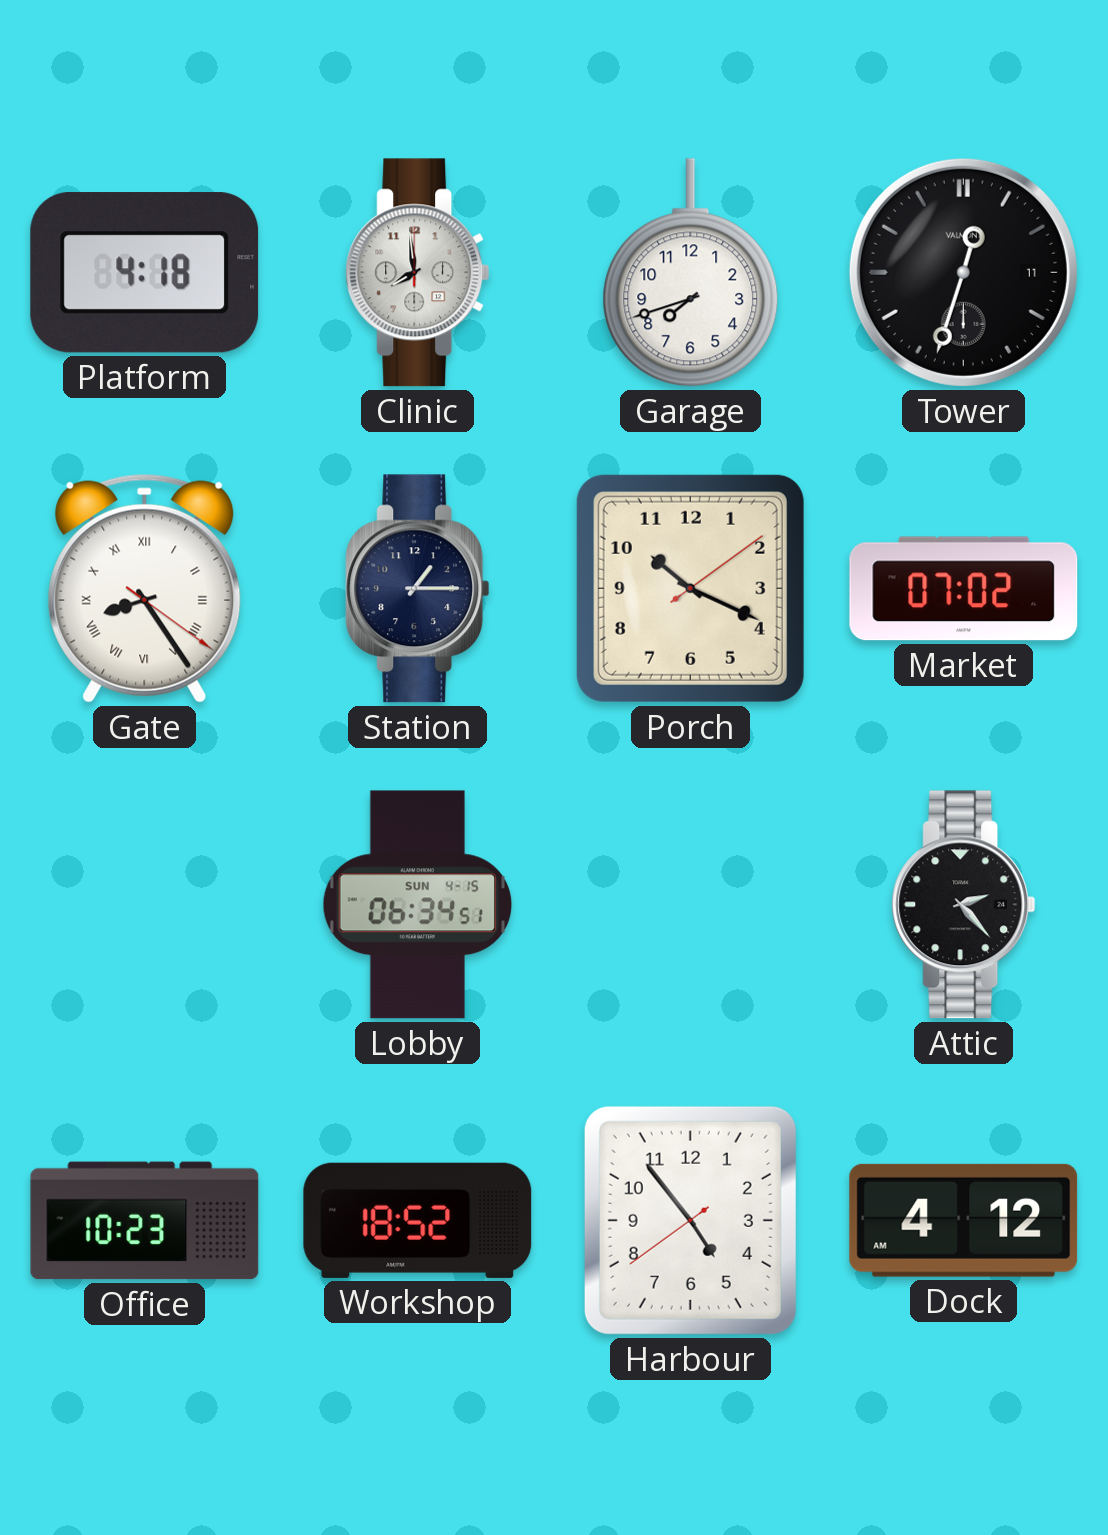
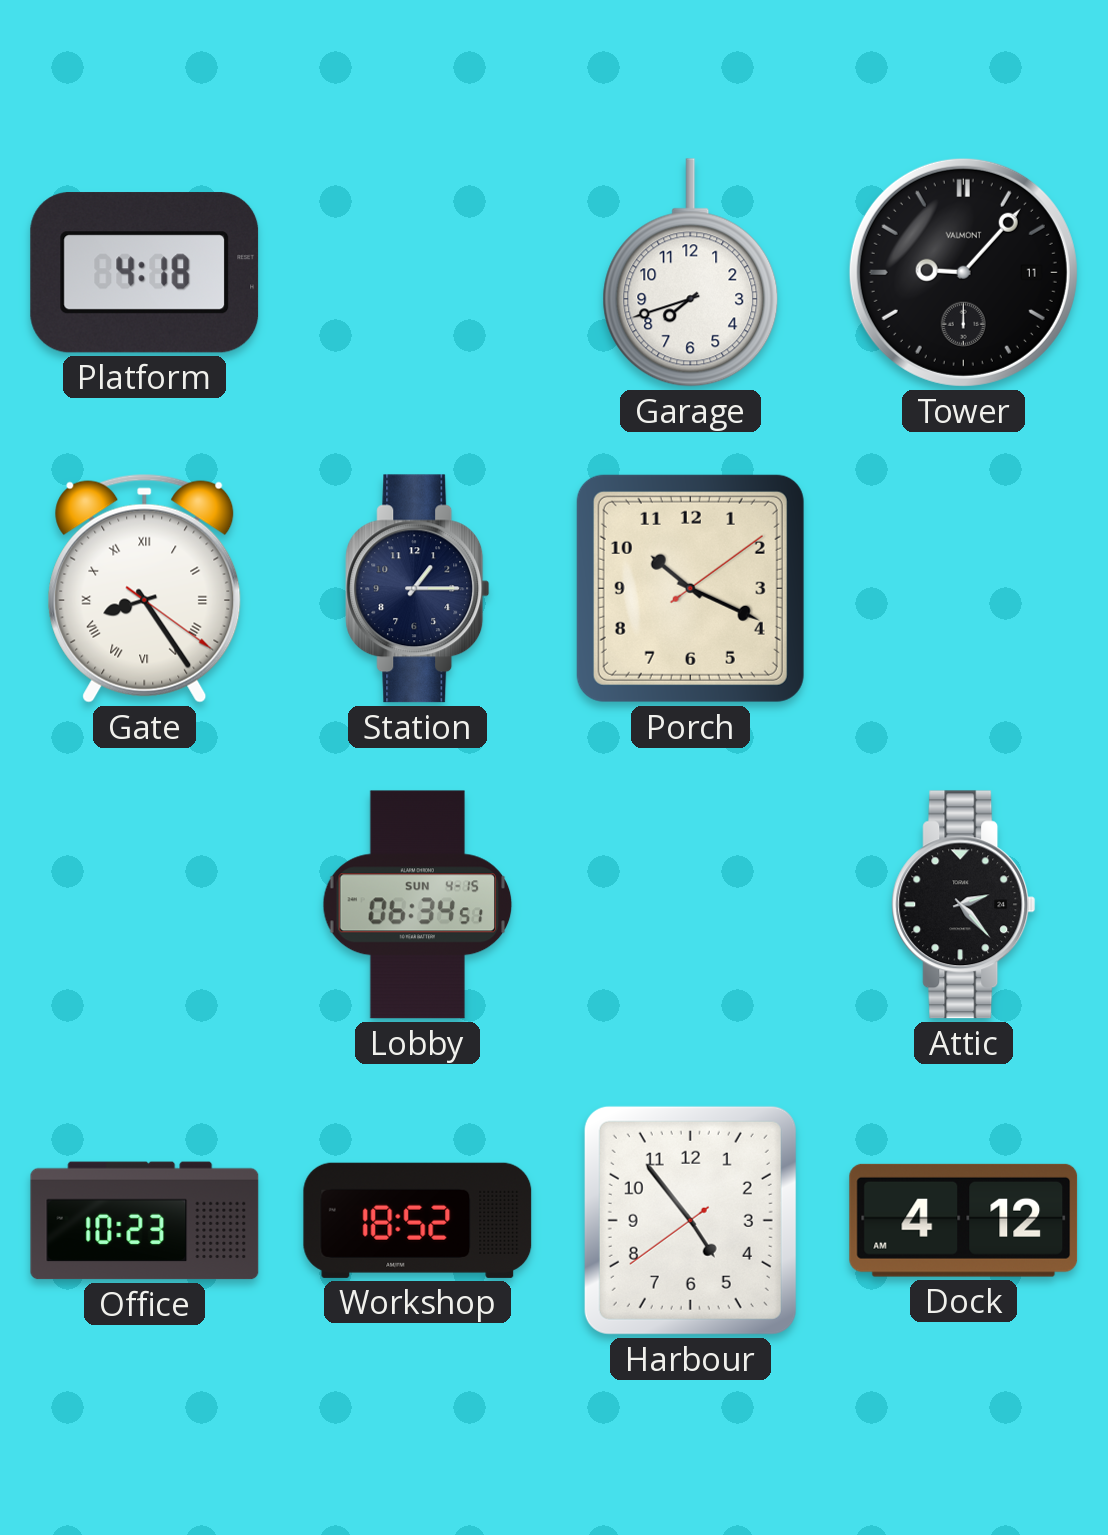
Clinic: 7:59 -> none
Tower: 12:33 -> 9:07
Market: 07:02 -> none
